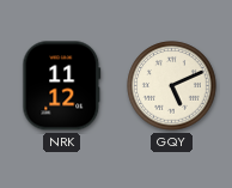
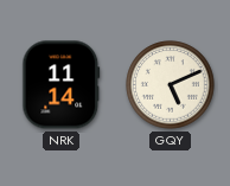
NRK: 11:12 -> 11:14
